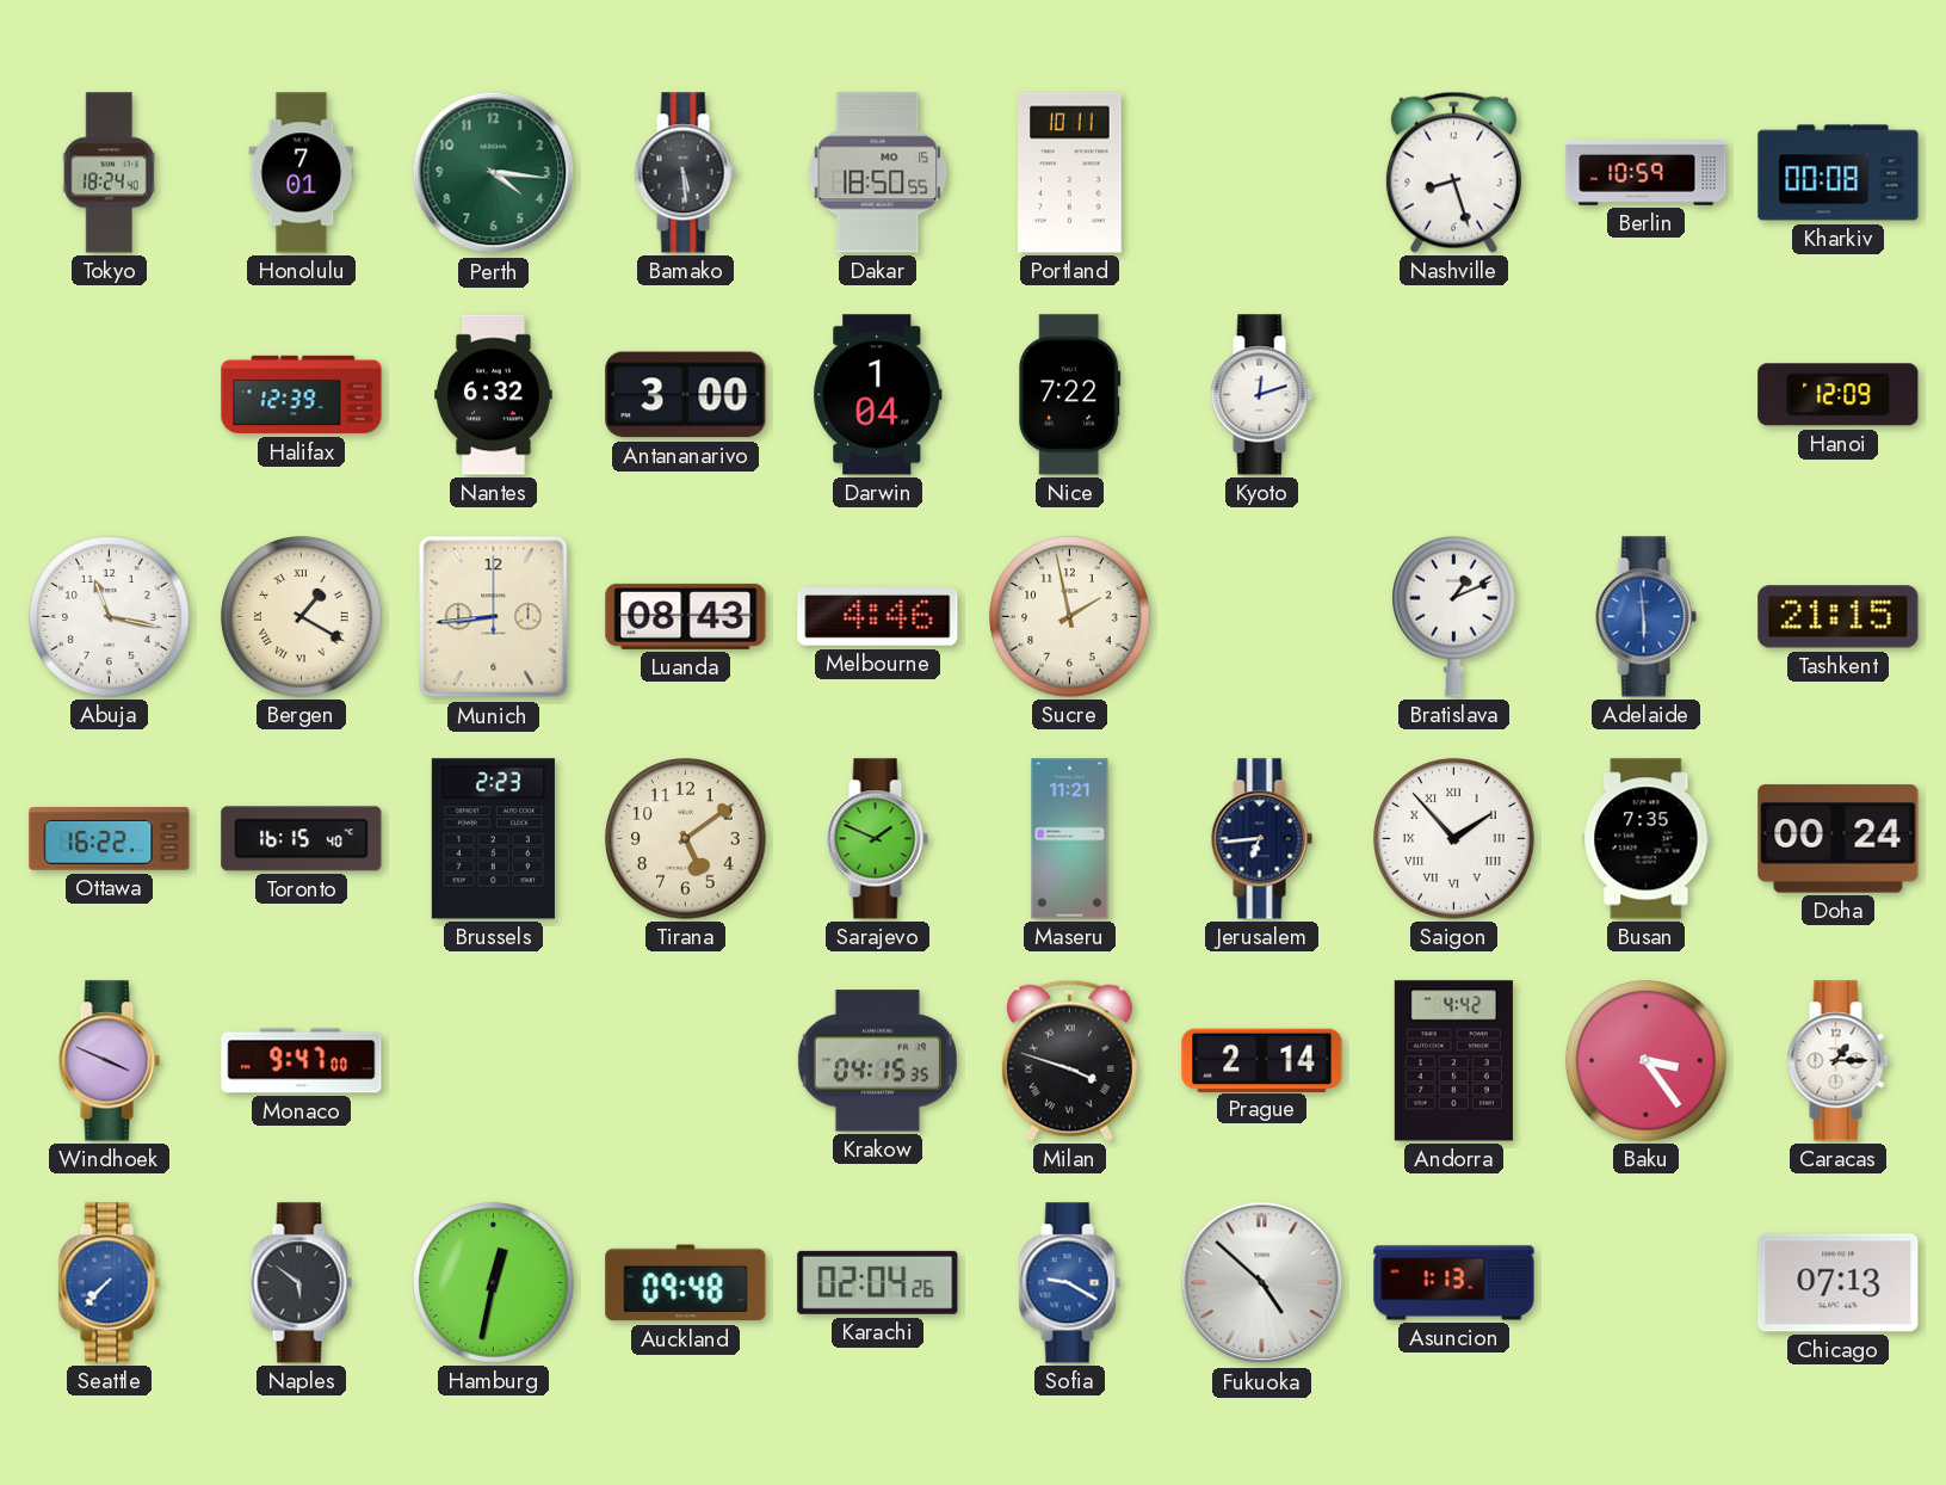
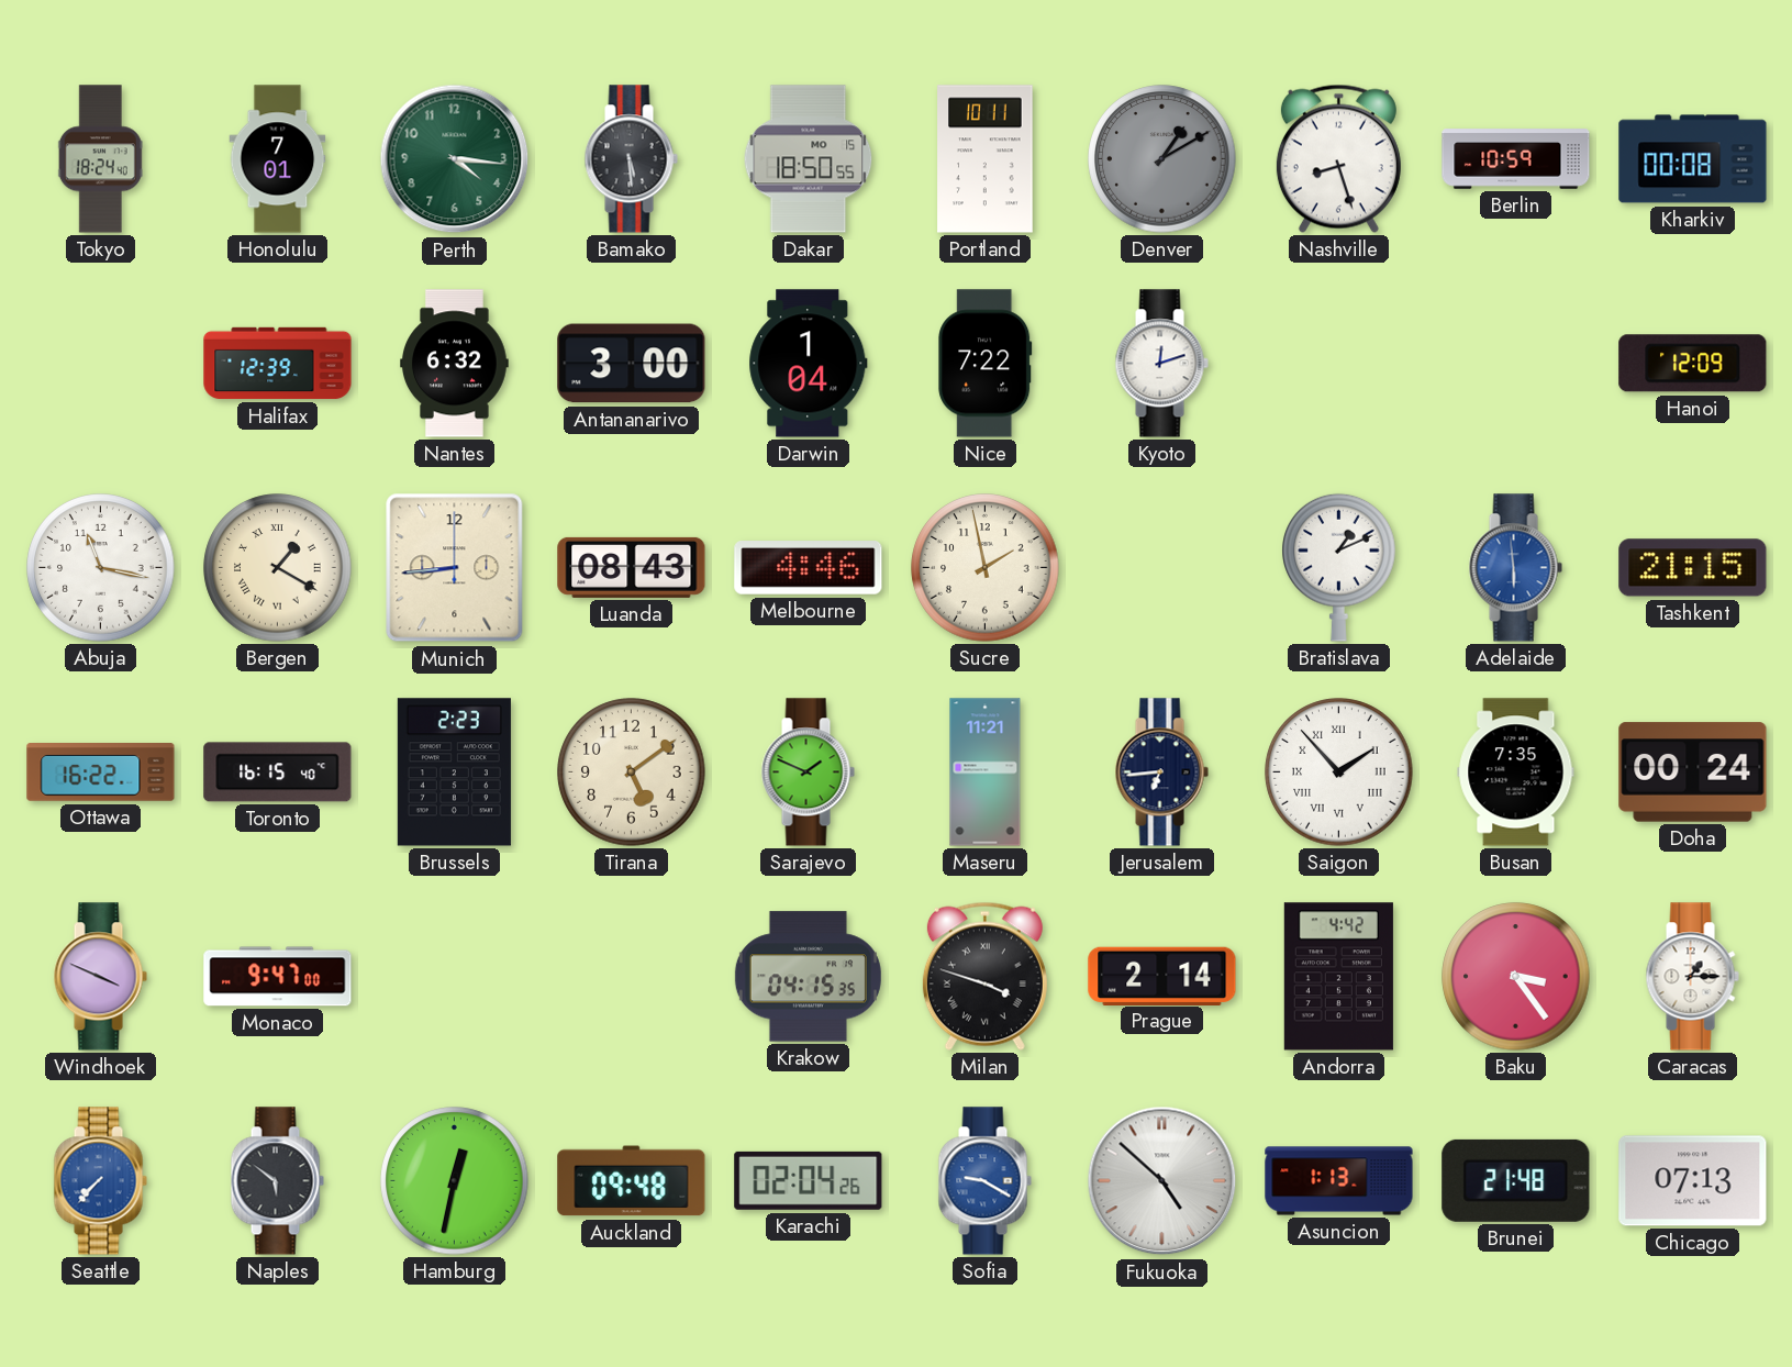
Denver: none -> 1:10
Brunei: none -> 21:48
